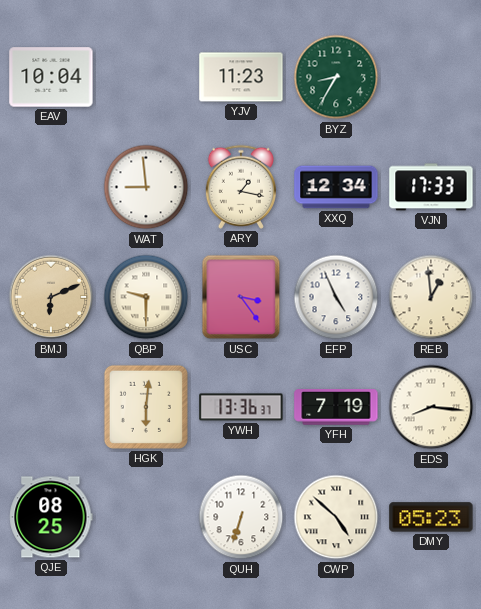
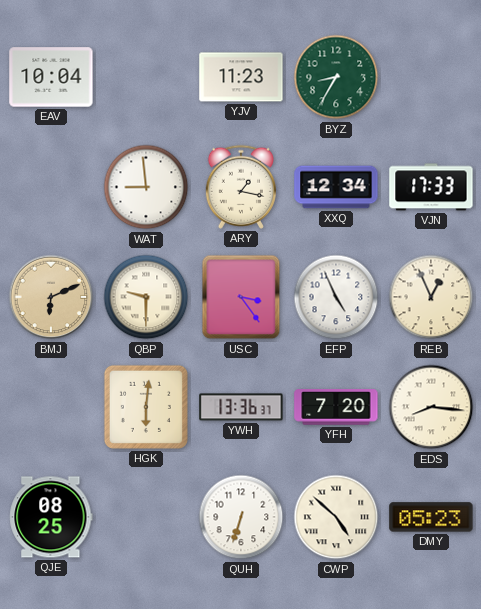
REB: 12:59 -> 12:56
YFH: 7:19 -> 7:20
